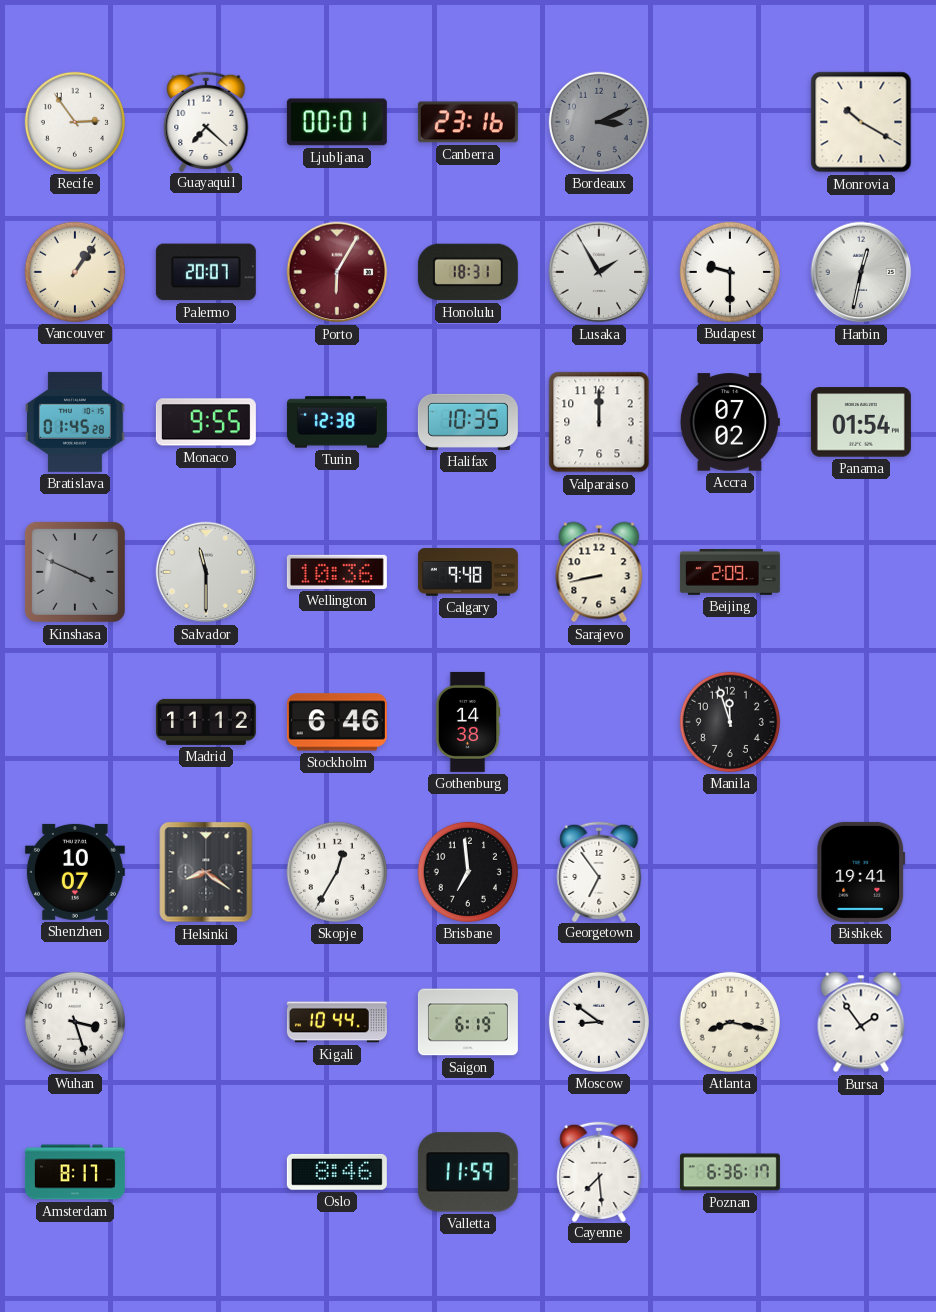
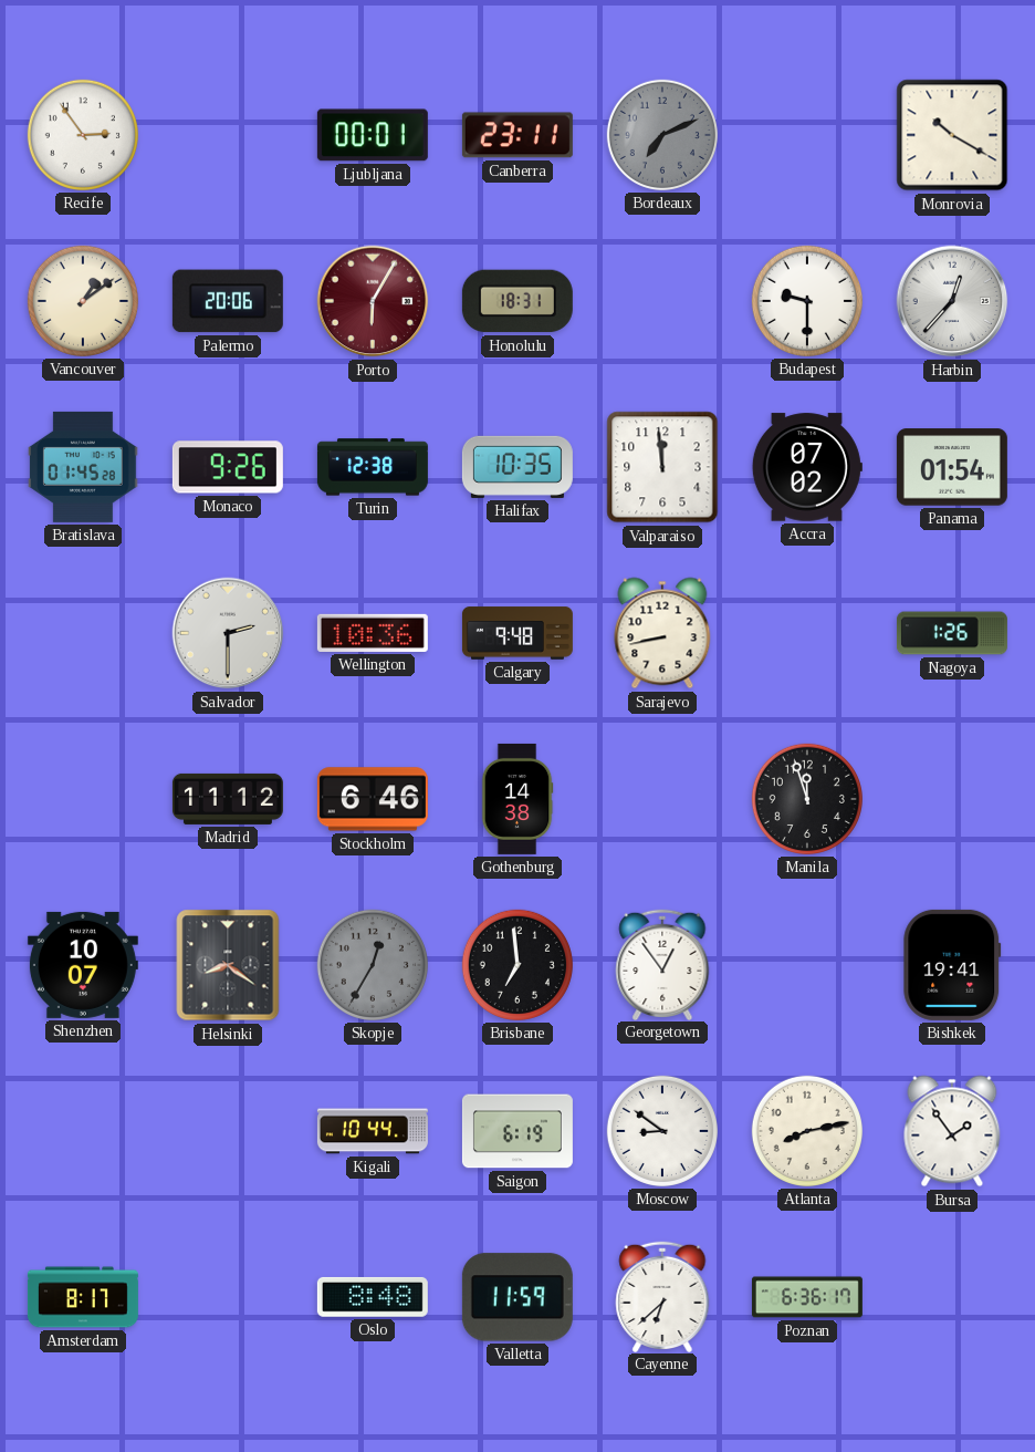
Guayaquil: 7:22 -> none
Canberra: 23:16 -> 23:11
Bordeaux: 3:11 -> 7:11
Vancouver: 1:06 -> 1:09
Palermo: 20:07 -> 20:06
Lusaka: 1:55 -> none
Harbin: 12:32 -> 12:37
Monaco: 9:55 -> 9:26
Valparaiso: 12:00 -> 11:59
Kinshasa: 3:49 -> none
Salvador: 11:30 -> 2:30
Beijing: 2:09 -> none
Nagoya: none -> 1:26
Skopje dial: white -> grey
Georgetown: 6:54 -> 12:54
Wuhan: 3:27 -> none
Atlanta: 8:17 -> 8:13
Oslo: 8:46 -> 8:48
Cayenne: 7:29 -> 6:38
